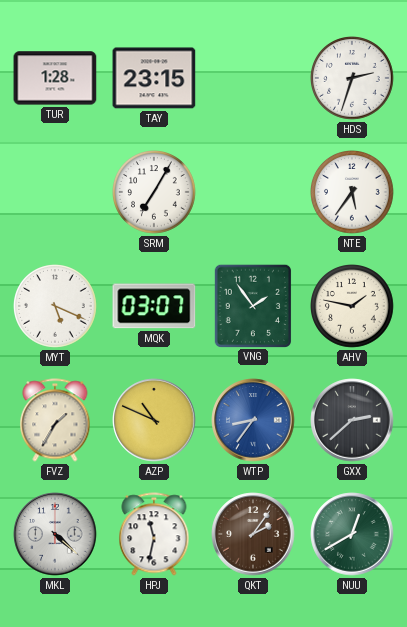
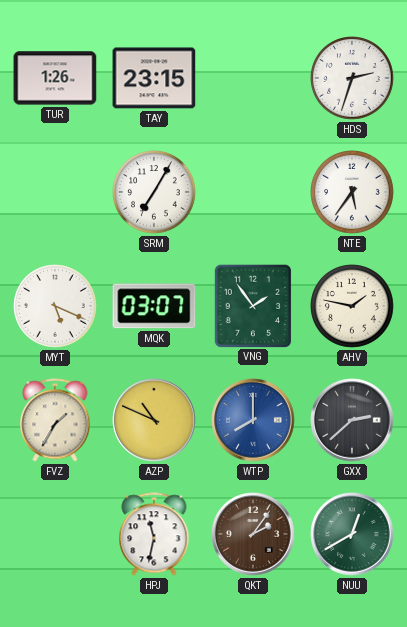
TUR: 1:28 -> 1:26
WTP: 8:36 -> 8:00
MKL: 4:22 -> none
